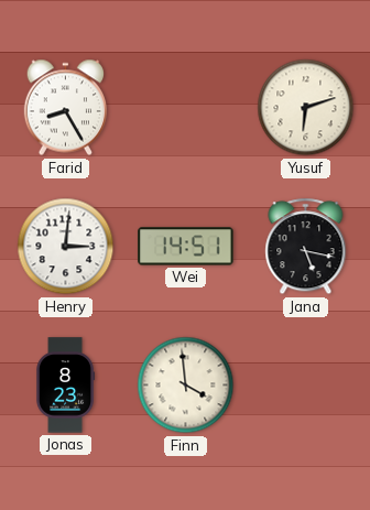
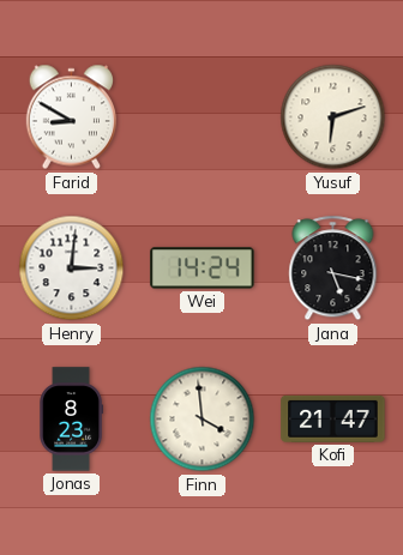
Farid: 8:25 -> 8:50
Wei: 14:51 -> 14:24
Kofi: none -> 21:47
